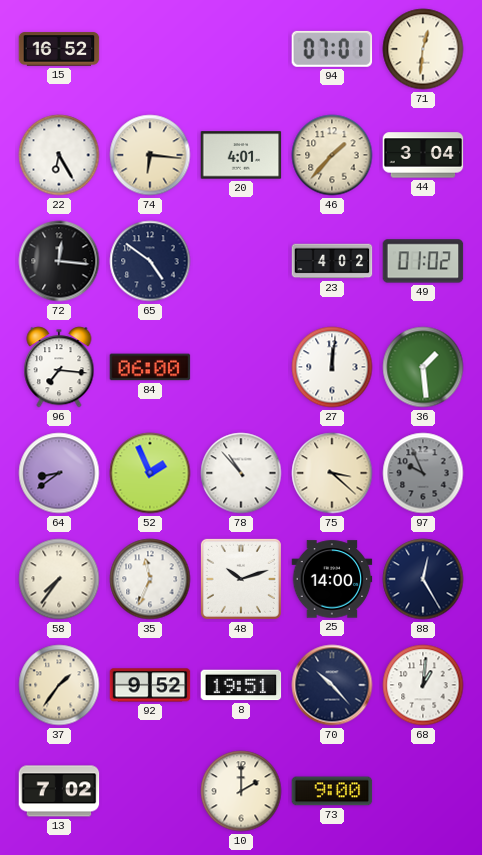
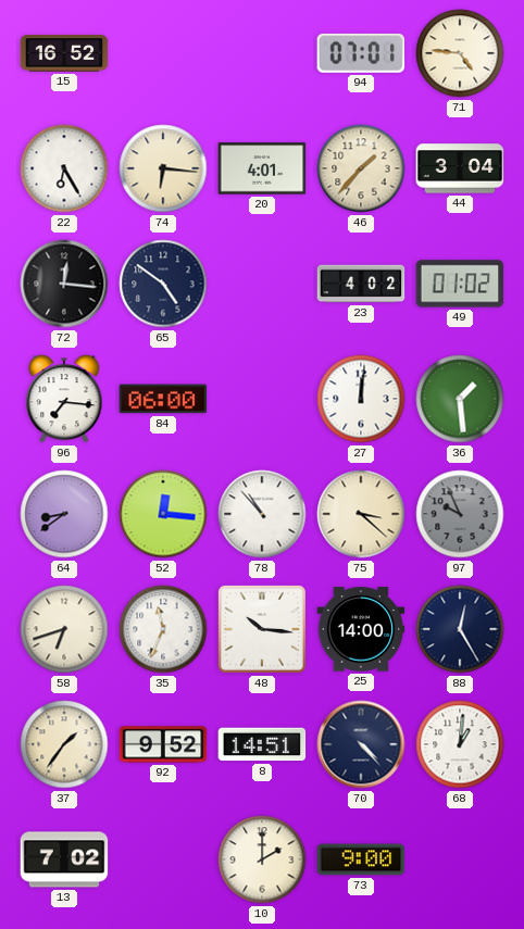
71: 12:31 -> 4:46
52: 1:56 -> 12:16
58: 7:36 -> 6:42
48: 10:12 -> 10:16
8: 19:51 -> 14:51
70: 10:23 -> 4:23
